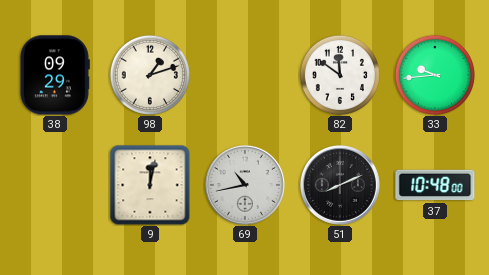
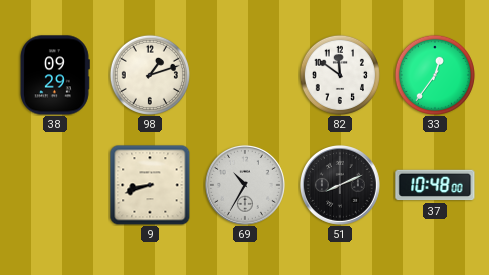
33: 9:44 -> 12:36
9: 12:02 -> 8:42
69: 10:43 -> 10:35
